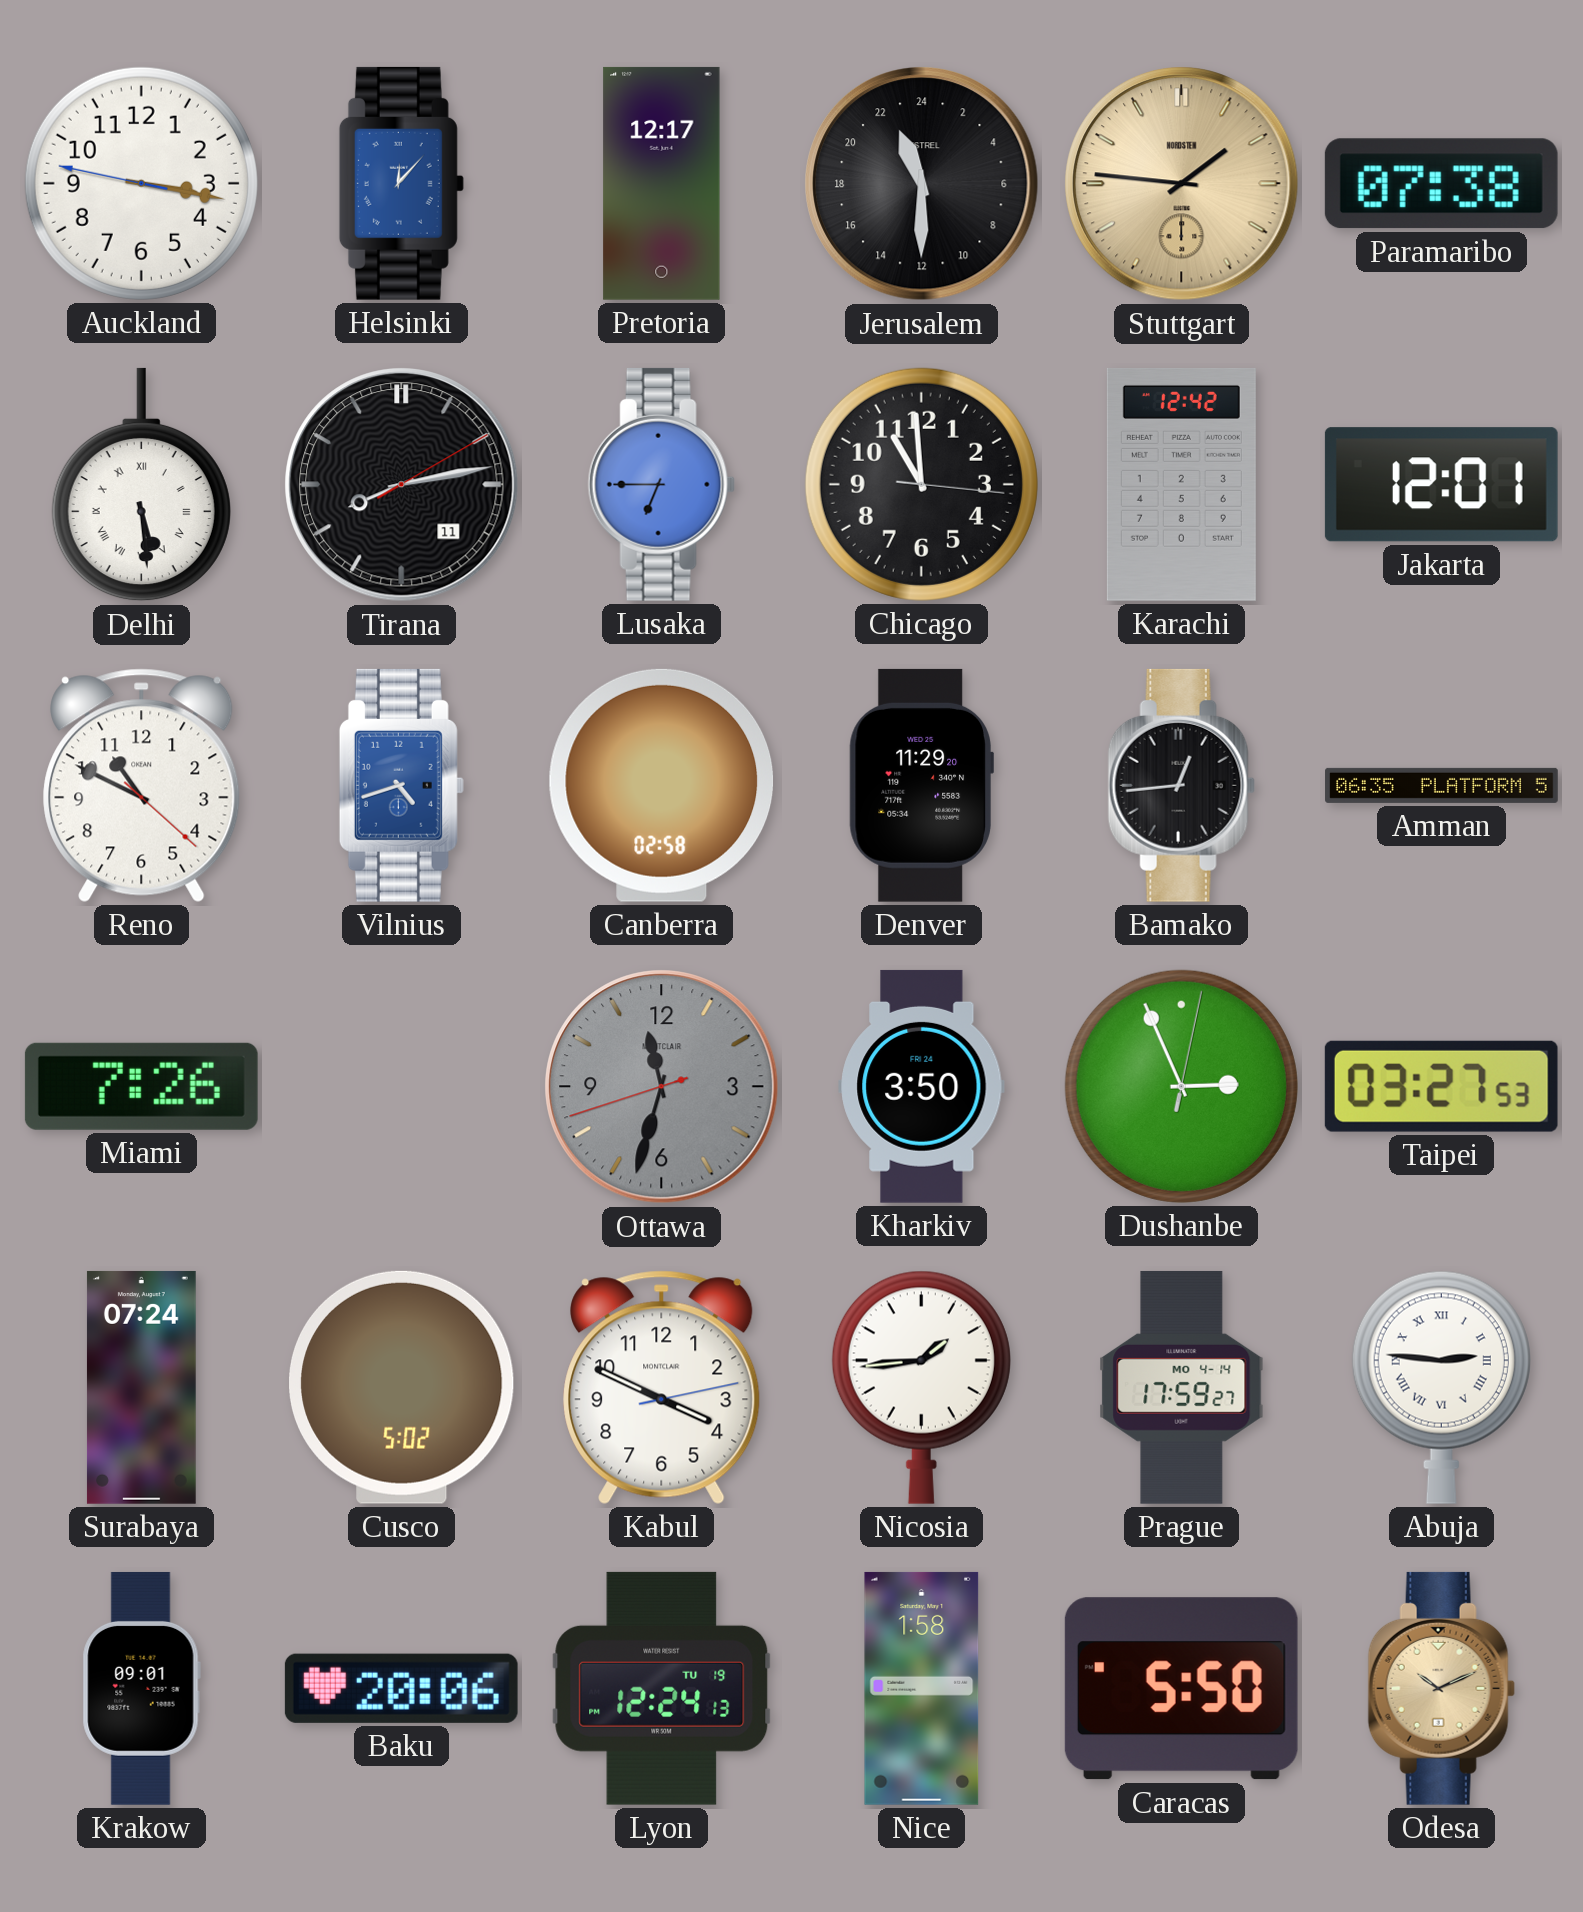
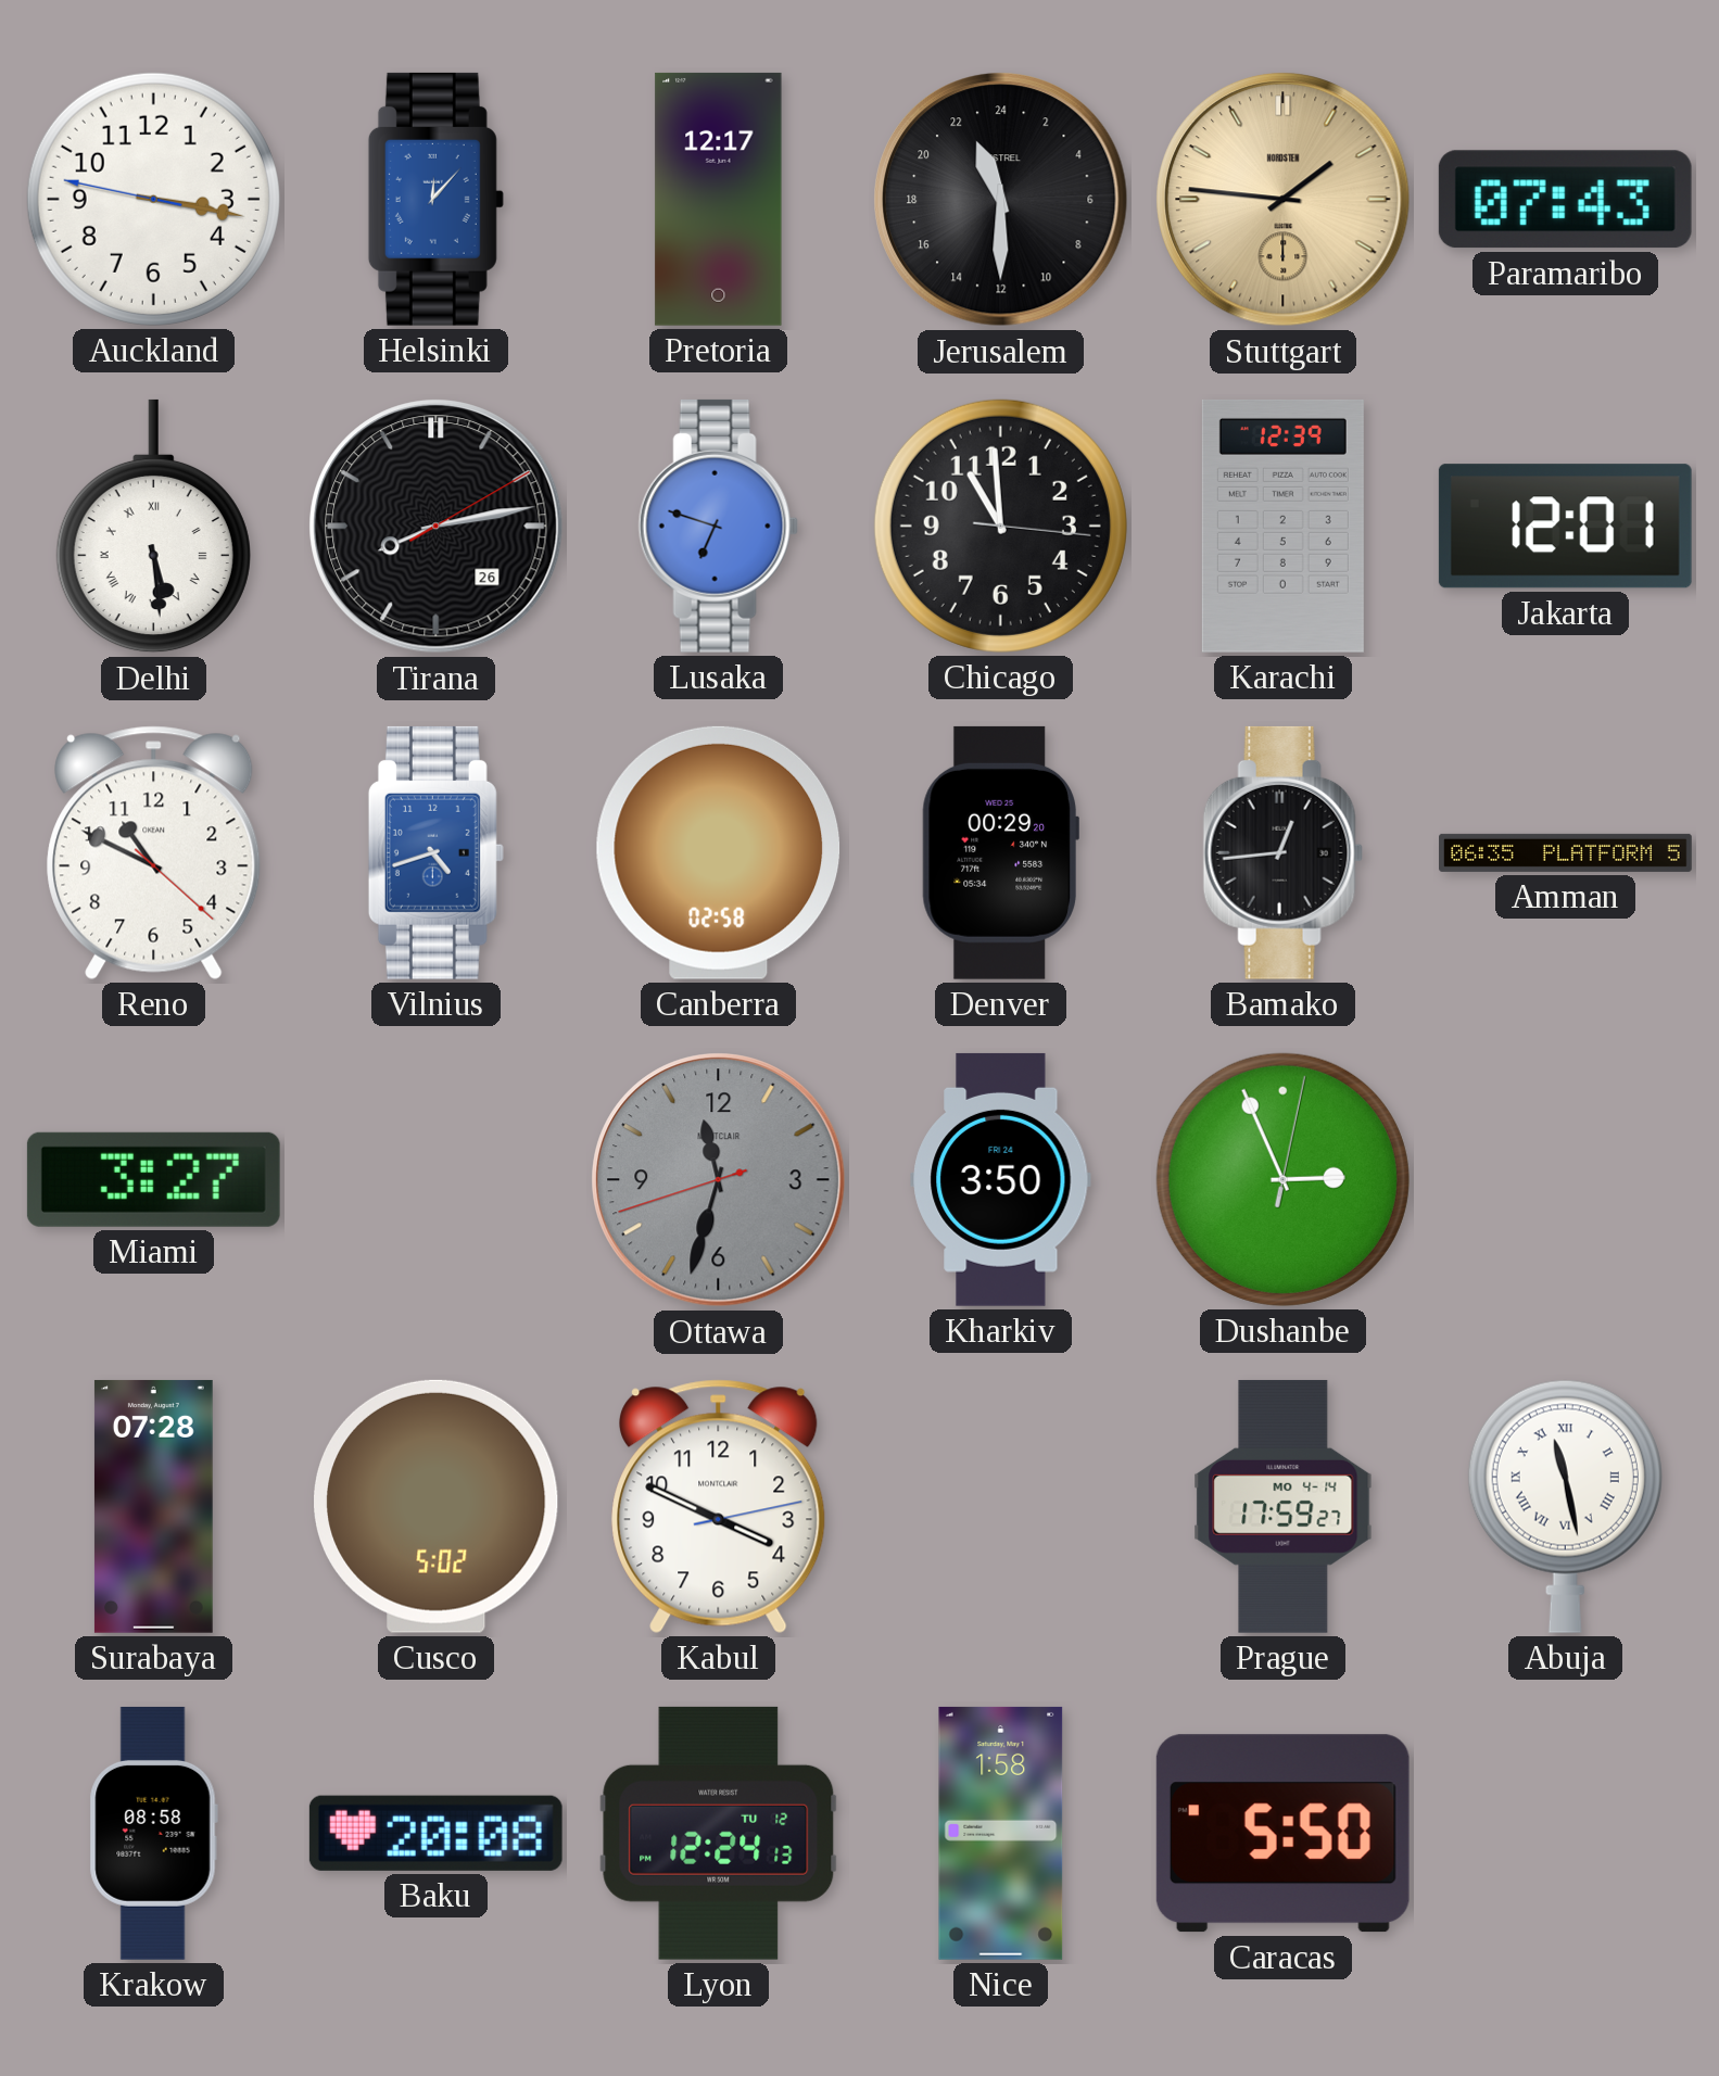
Paramaribo: 07:38 -> 07:43
Tirana date: 11 -> 26
Lusaka: 6:45 -> 6:48
Karachi: 12:42 -> 12:39
Denver: 11:29 -> 00:29
Miami: 7:26 -> 3:27
Taipei: 03:27 -> none
Surabaya: 07:24 -> 07:28
Nicosia: 1:44 -> none
Abuja: 2:46 -> 11:28
Krakow: 09:01 -> 08:58
Baku: 20:06 -> 20:08
Lyon date: TU 19 -> TU 12
Odesa: 10:11 -> none
